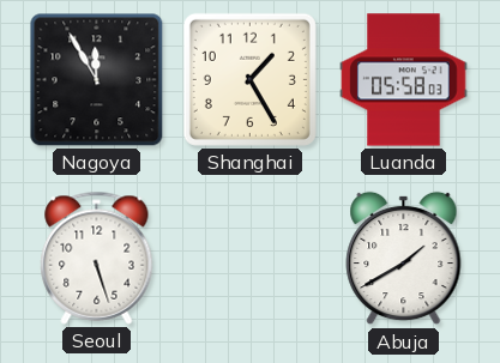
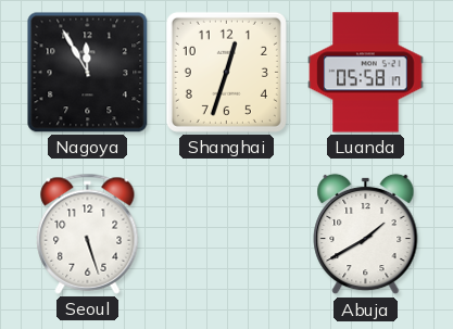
Shanghai: 1:25 -> 12:33
Luanda: 05:58:03 -> 05:58:17
